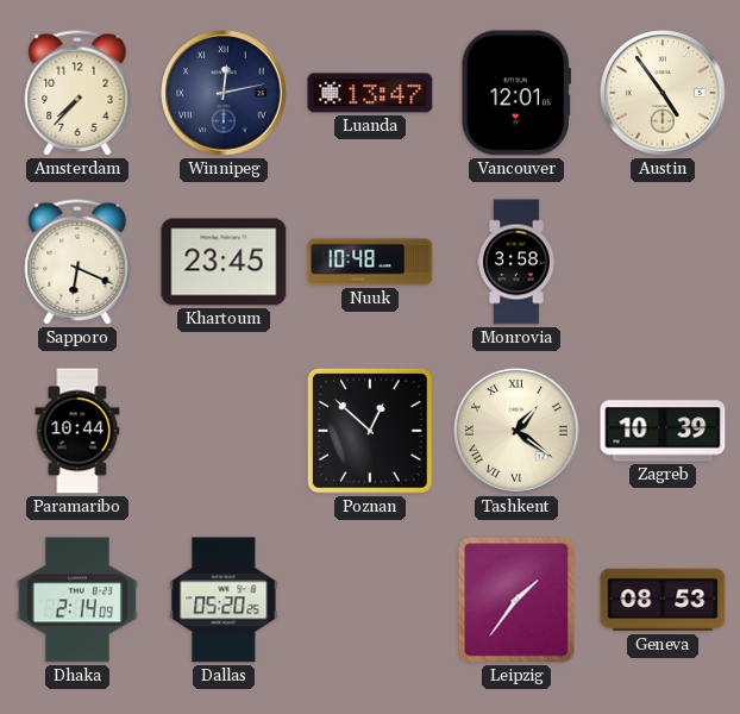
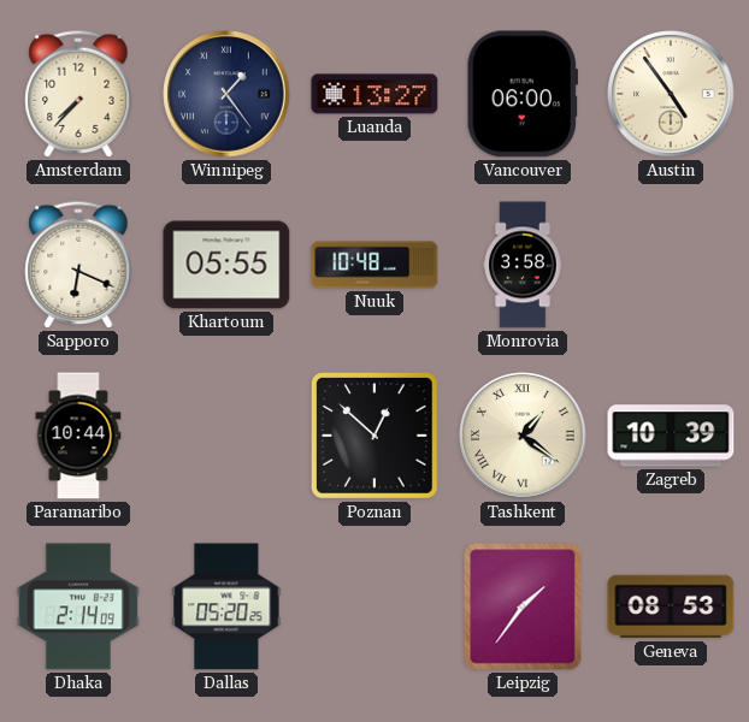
Winnipeg: 12:13 -> 1:24
Luanda: 13:47 -> 13:27
Vancouver: 12:01 -> 06:00
Khartoum: 23:45 -> 05:55
